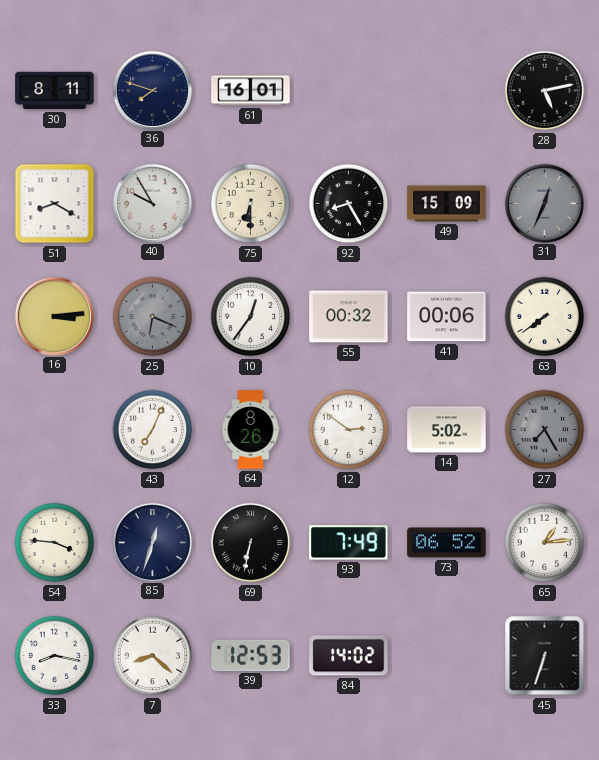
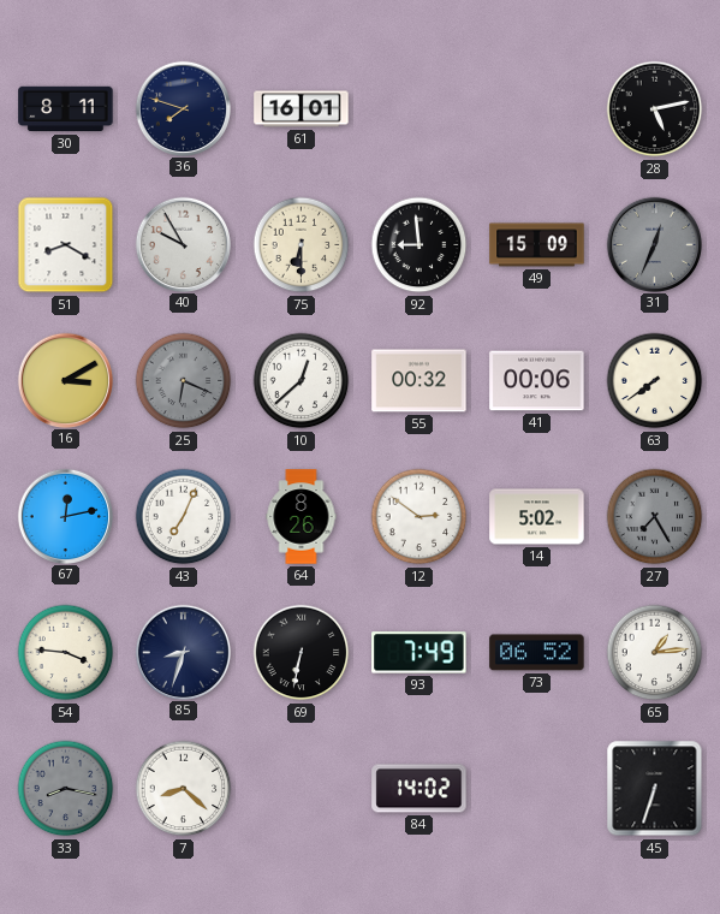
92: 8:25 -> 8:59
16: 3:14 -> 3:10
10: 12:36 -> 12:38
67: none -> 12:13
85: 12:33 -> 8:33
33 dial: white -> grey
39: 12:53 -> none
